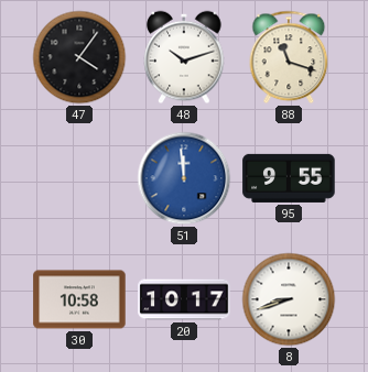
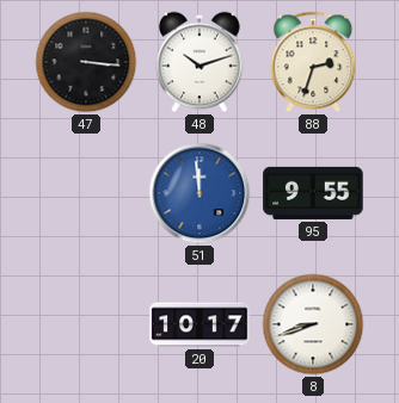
47: 4:06 -> 3:16
88: 11:18 -> 2:33
30: 10:58 -> none
